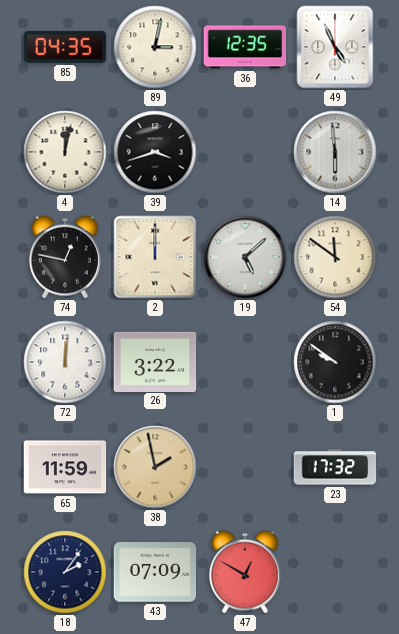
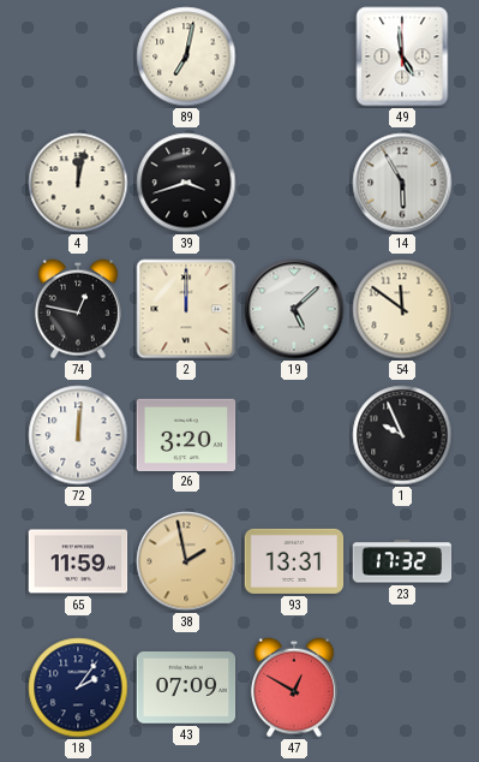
85: 04:35 -> none
89: 3:02 -> 7:02
36: 12:35 -> none
49: 4:56 -> 4:59
14: 5:59 -> 5:55
26: 3:22 -> 3:20
1: 9:51 -> 9:56
93: none -> 13:31
